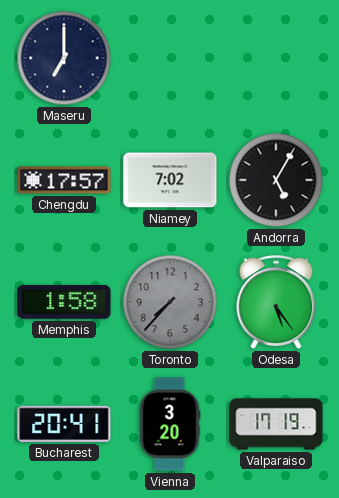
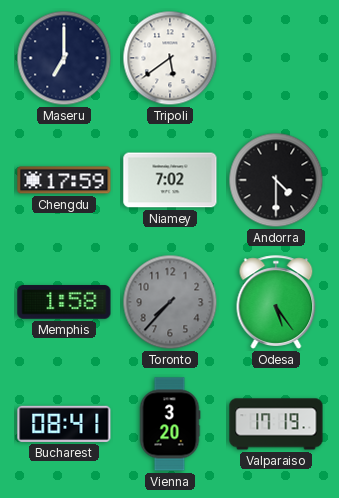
Tripoli: none -> 5:39
Chengdu: 17:57 -> 17:59
Andorra: 5:05 -> 4:30
Bucharest: 20:41 -> 08:41
